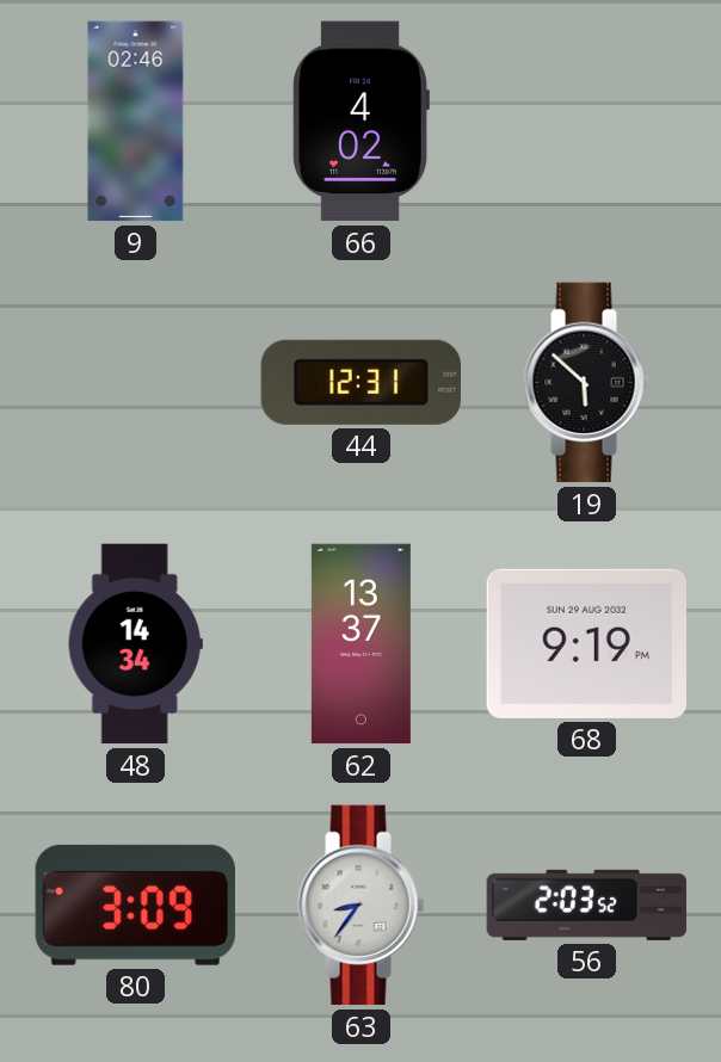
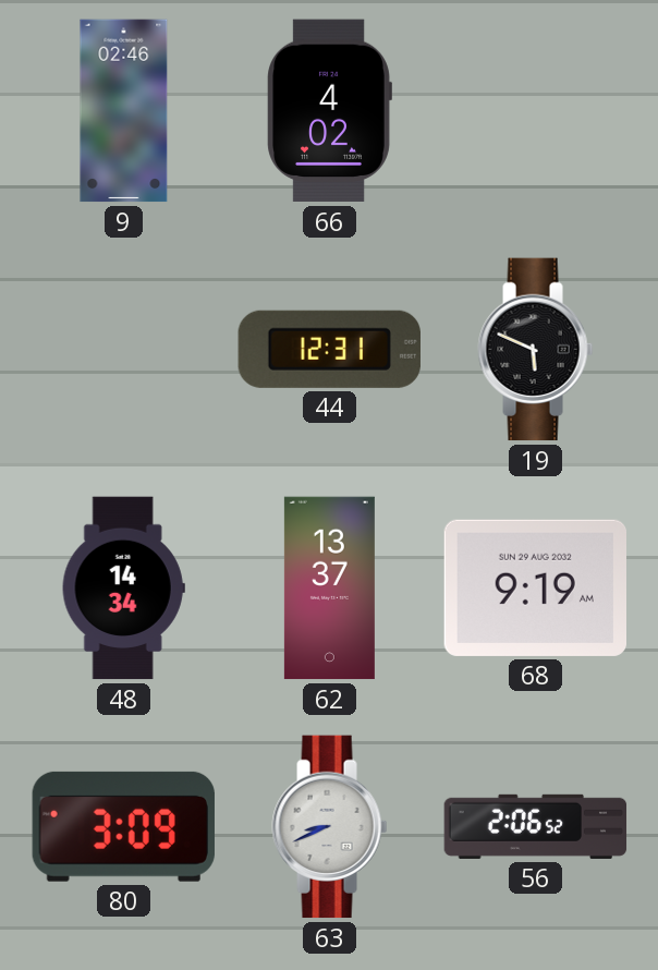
19: 5:52 -> 5:49
68: 9:19 PM -> 9:19 AM
63: 8:36 -> 8:41
56: 2:03 -> 2:06
